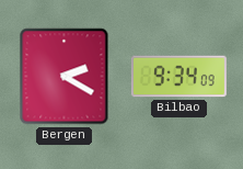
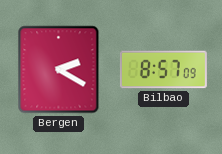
Bilbao: 9:34 -> 8:57
